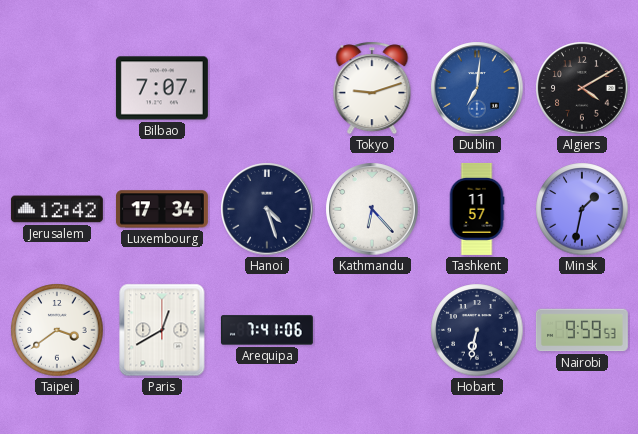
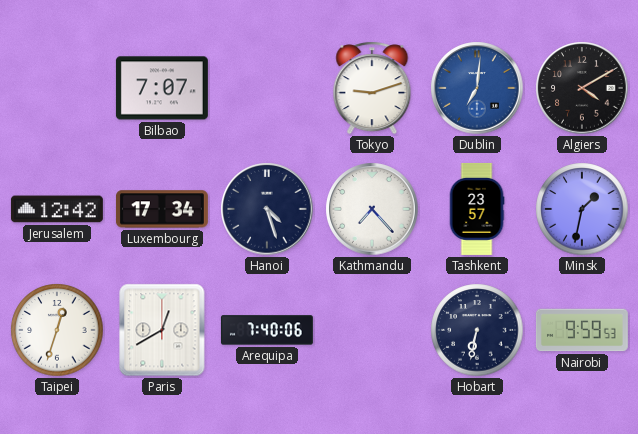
Kathmandu: 6:23 -> 7:23
Tashkent: 11:57 -> 23:57
Taipei: 3:39 -> 12:33
Arequipa: 7:41 -> 7:40
